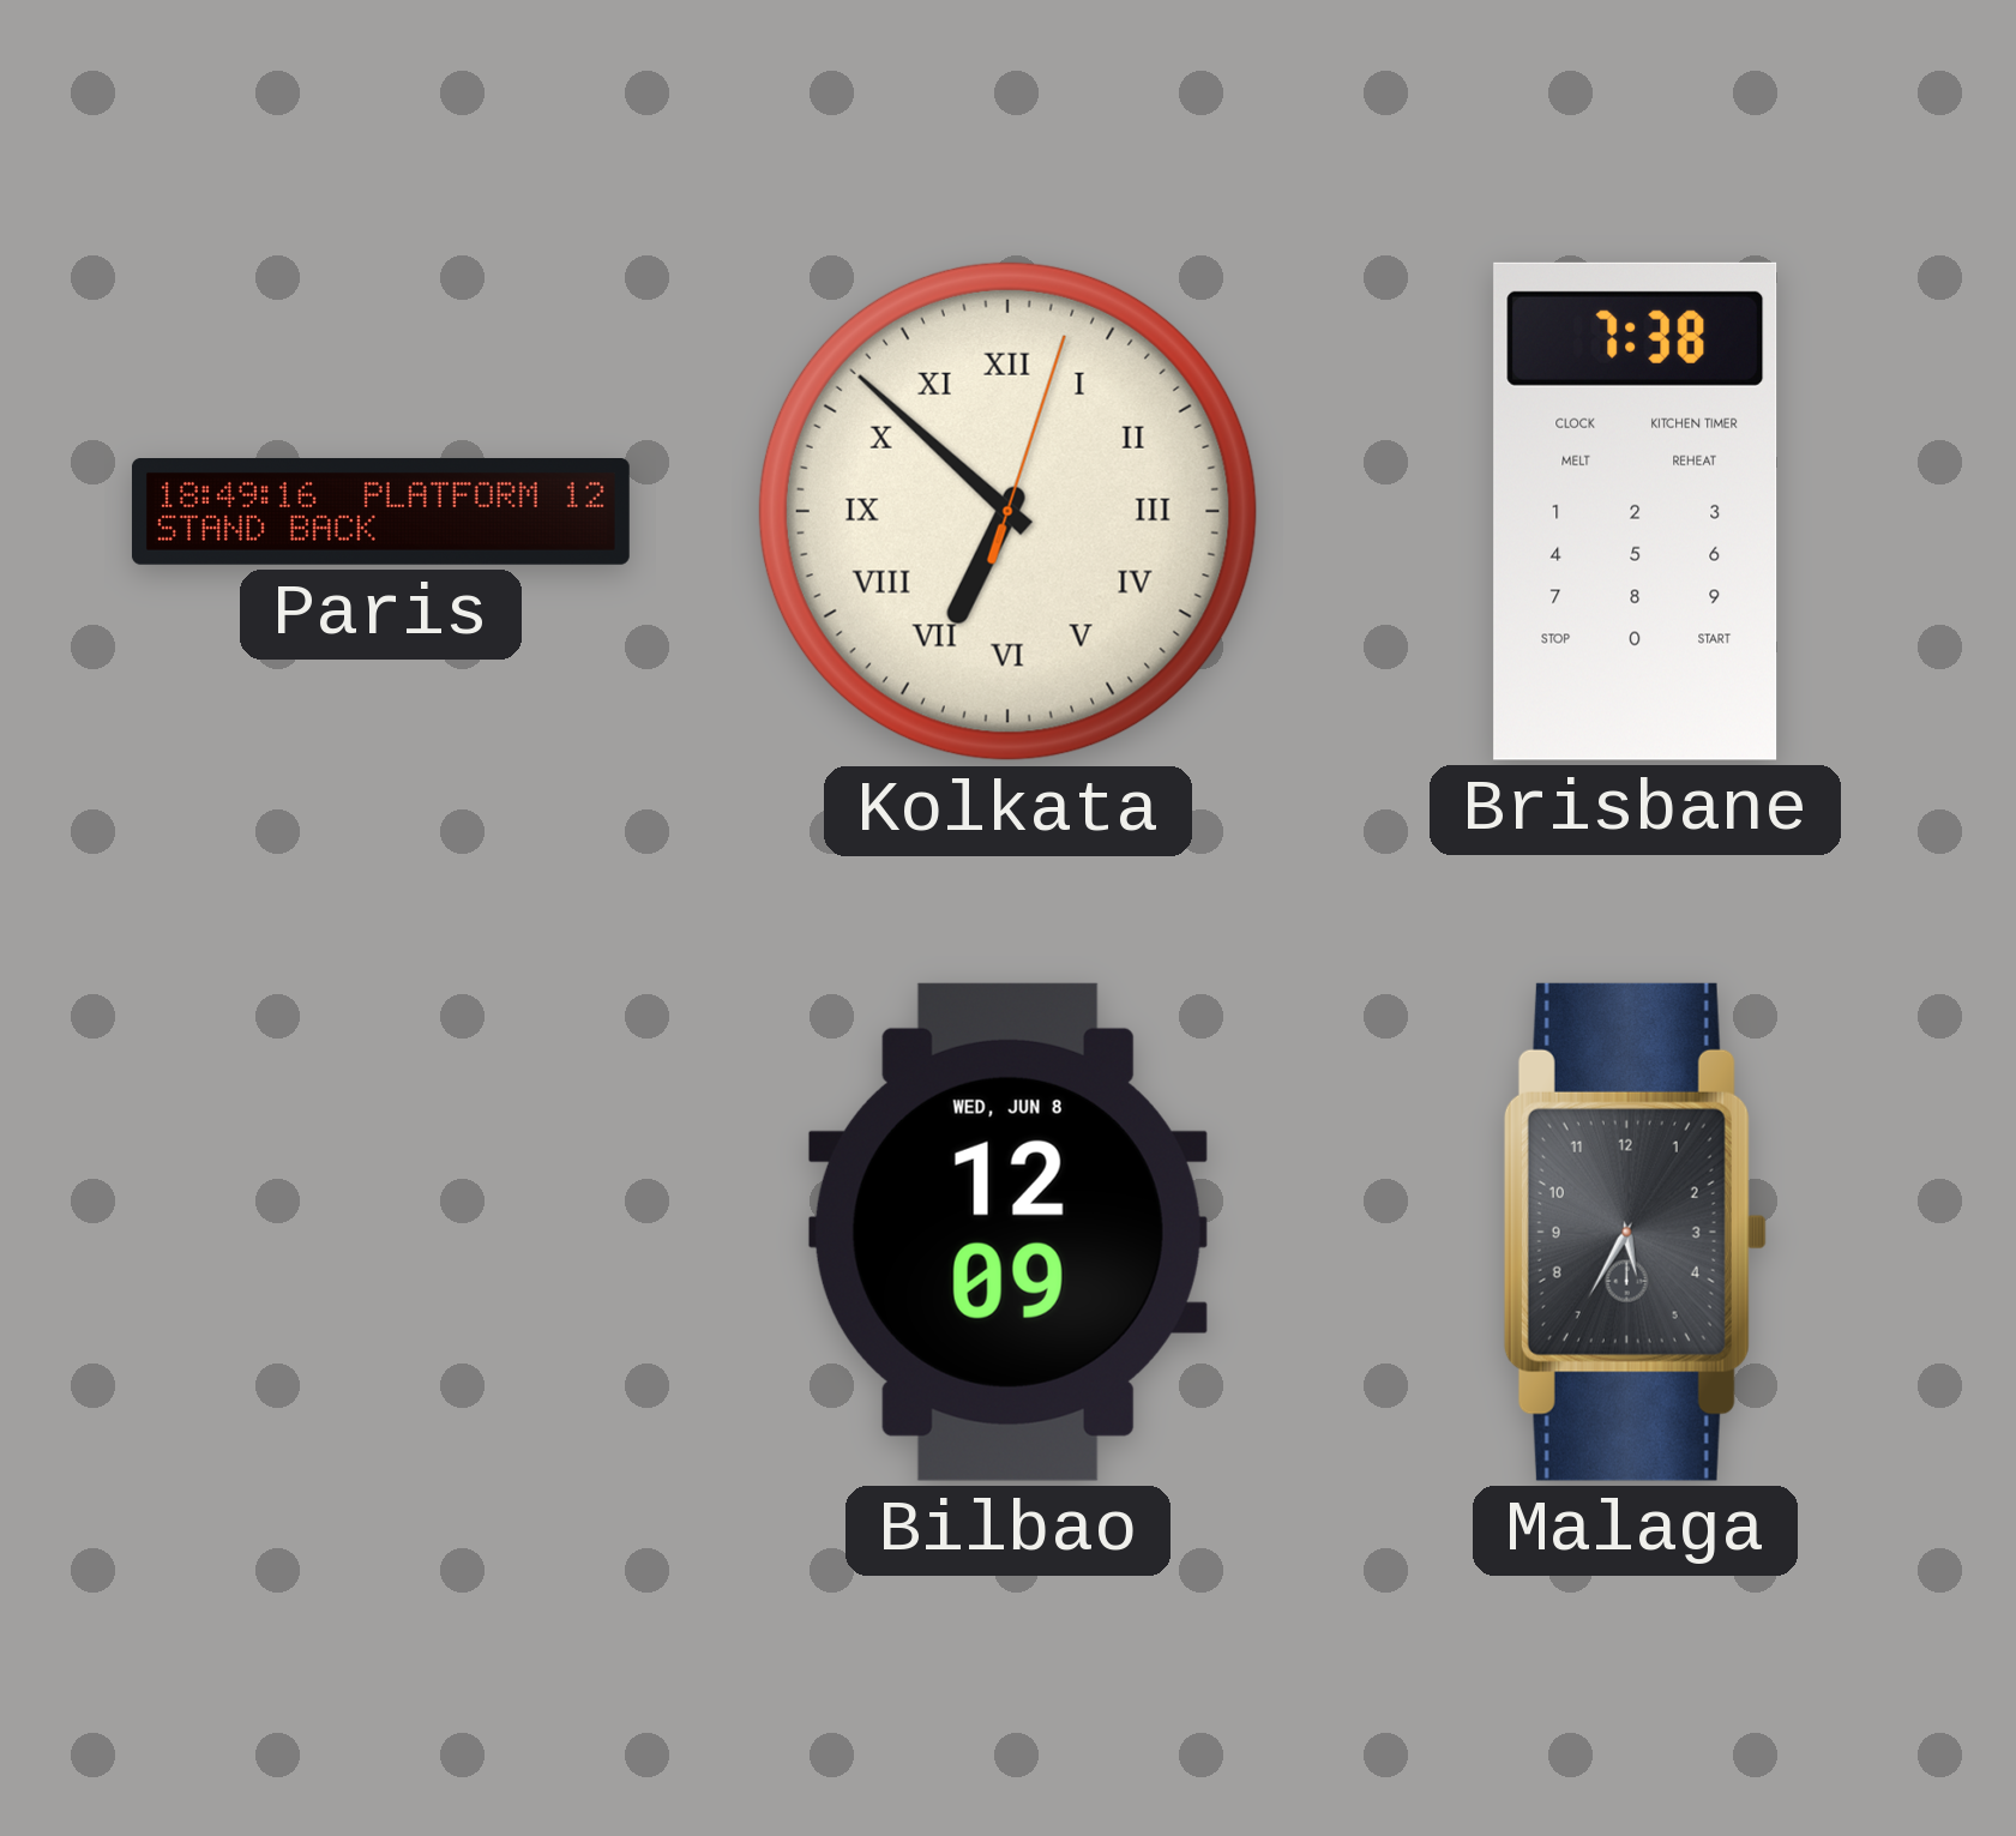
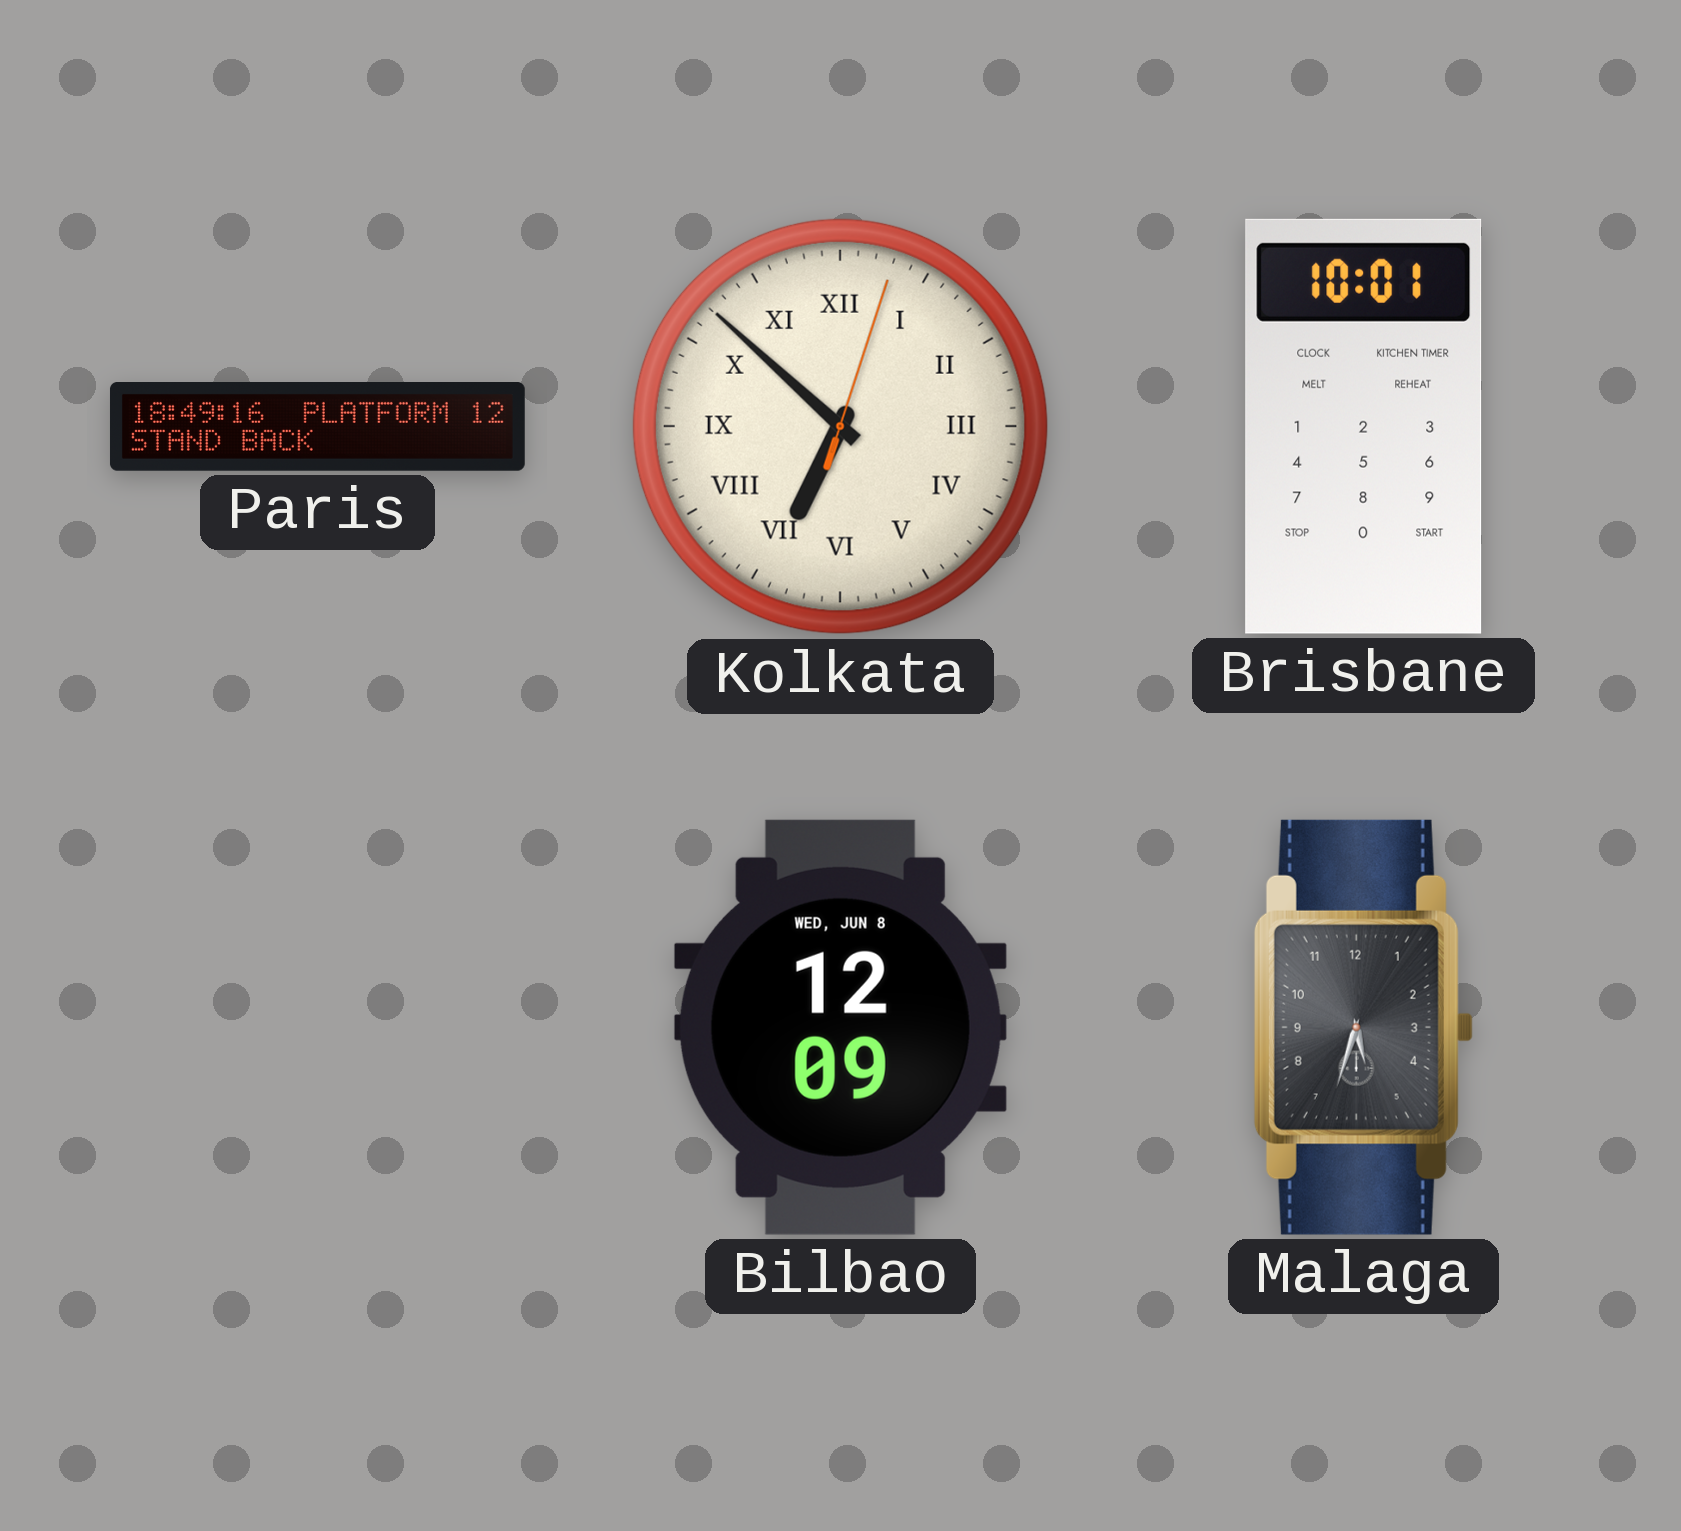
Brisbane: 7:38 -> 10:01
Malaga: 5:35 -> 5:33
